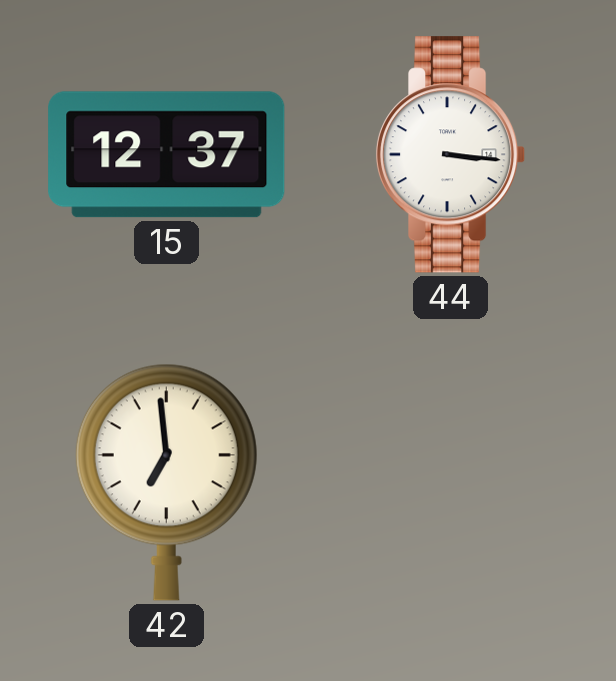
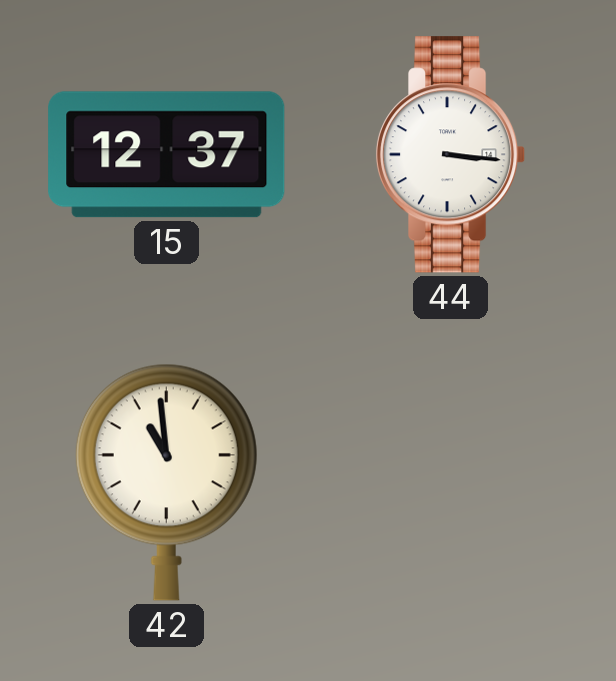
42: 6:59 -> 10:59
